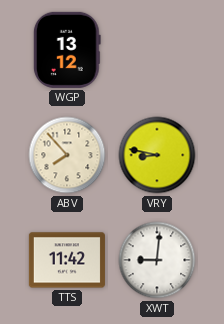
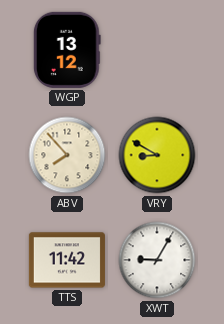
VRY: 8:47 -> 8:50
XWT: 9:01 -> 9:05
